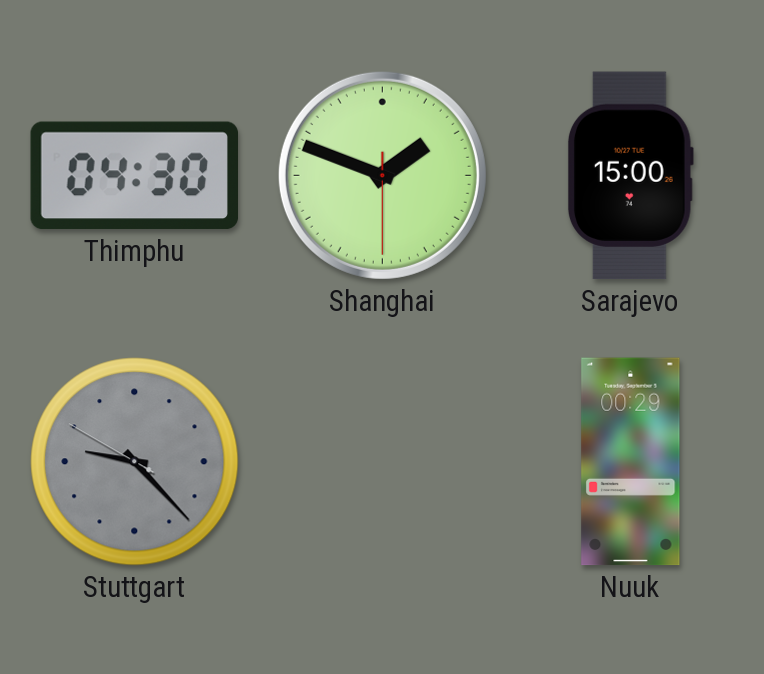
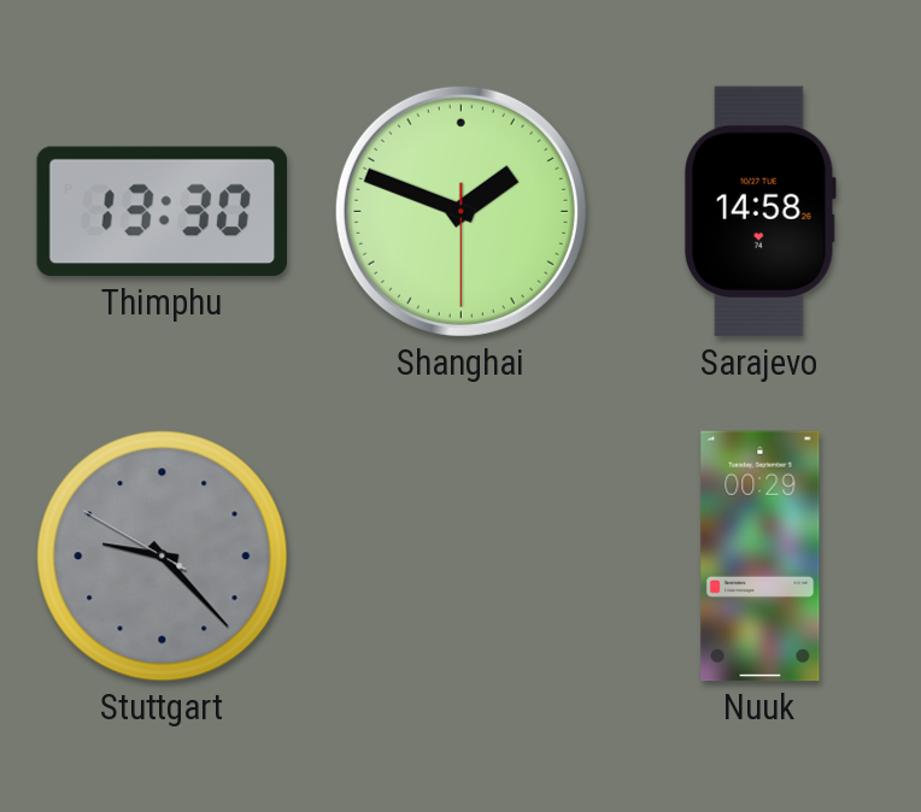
Thimphu: 04:30 -> 13:30
Sarajevo: 15:00 -> 14:58
